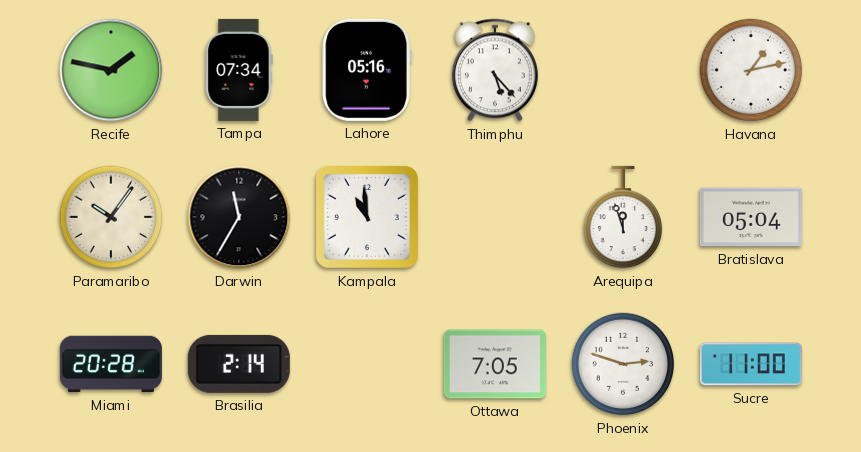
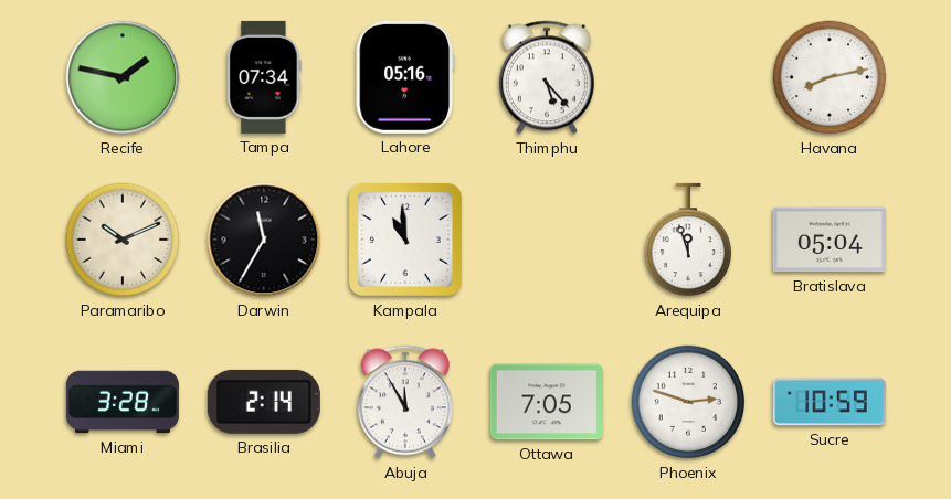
Havana: 1:13 -> 8:13
Paramaribo: 10:06 -> 10:11
Miami: 20:28 -> 3:28
Abuja: none -> 11:55
Sucre: 11:00 -> 10:59
